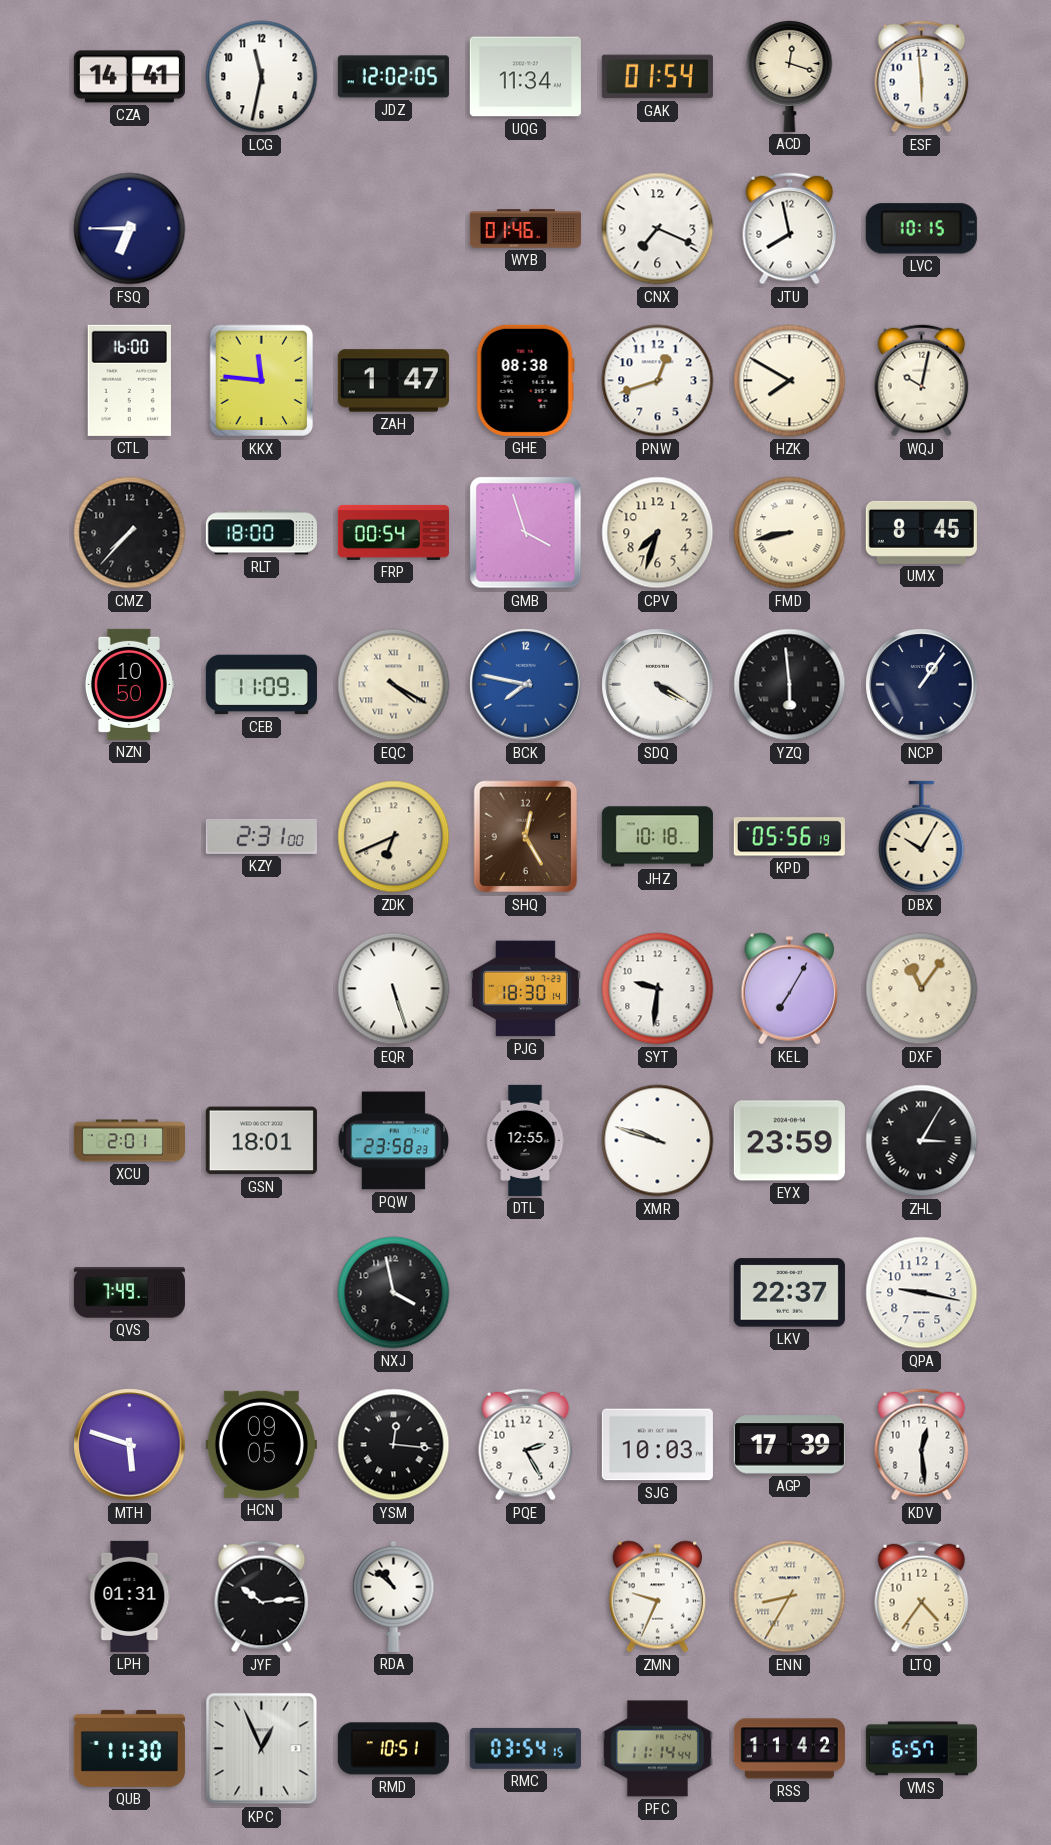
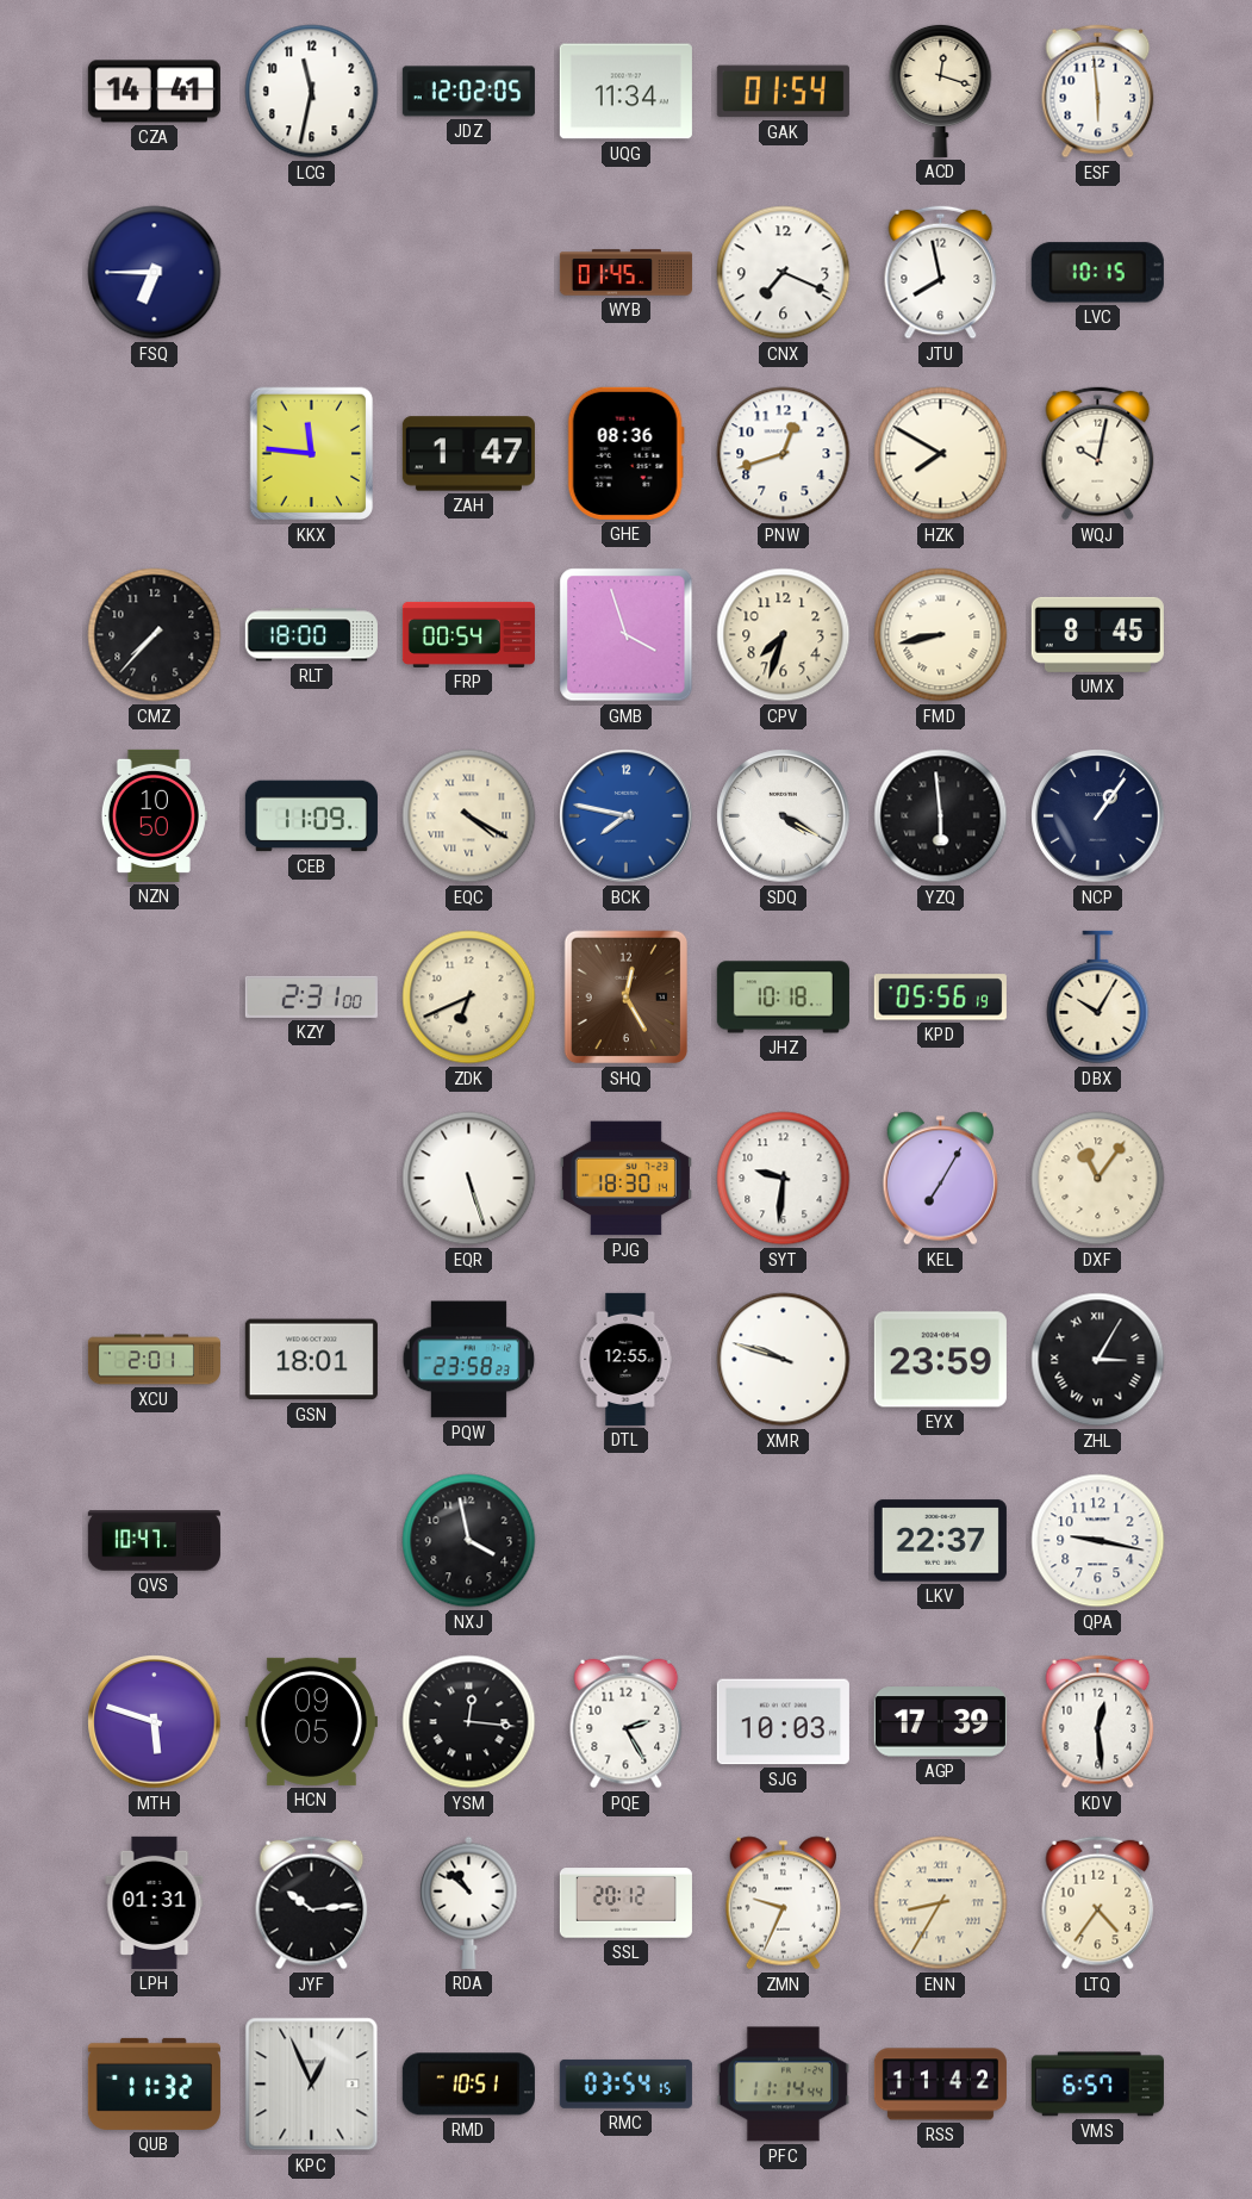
WYB: 01:46 -> 01:45
CTL: 16:00 -> none
GHE: 08:38 -> 08:36
QVS: 7:49 -> 10:47
SSL: none -> 20:12
QUB: 11:30 -> 11:32
